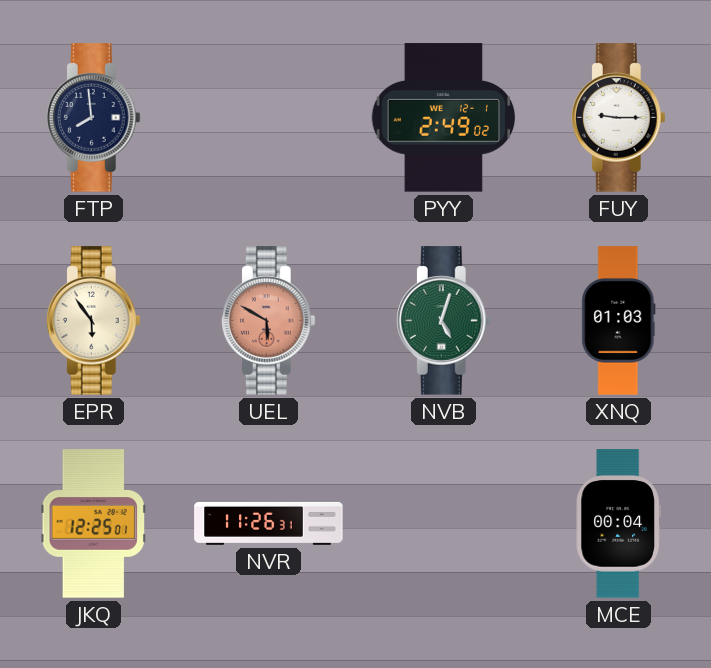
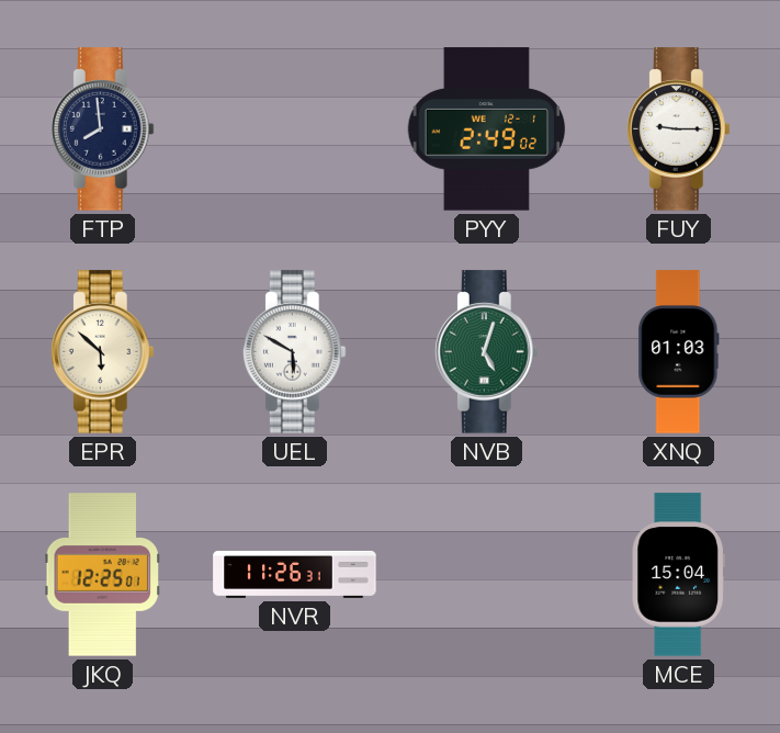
EPR: 5:54 -> 5:52
UEL dial: salmon -> white
MCE: 00:04 -> 15:04
